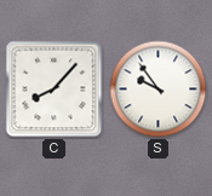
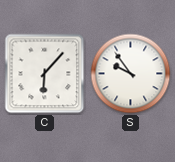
C: 8:07 -> 6:07
